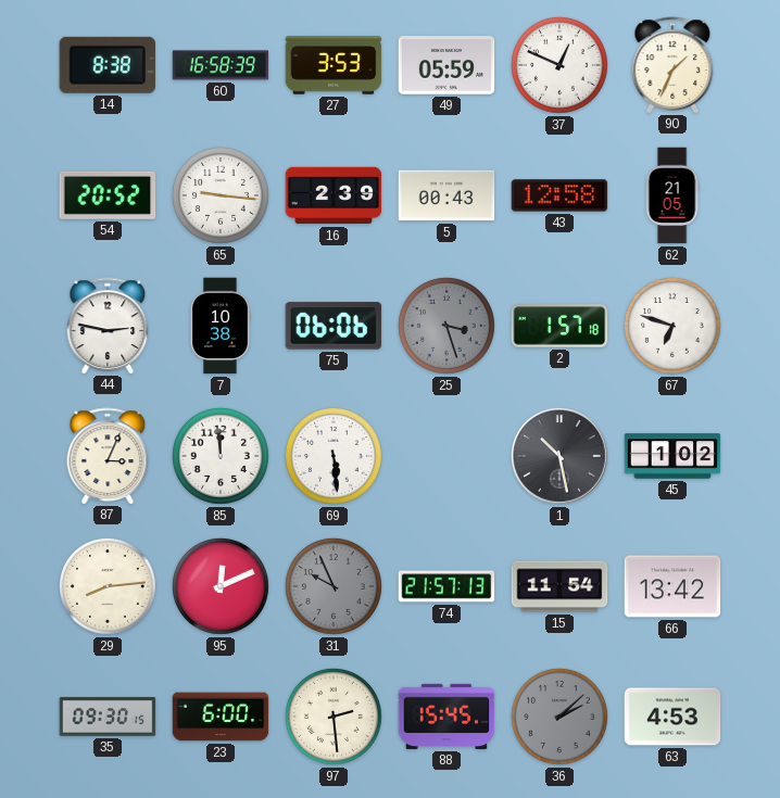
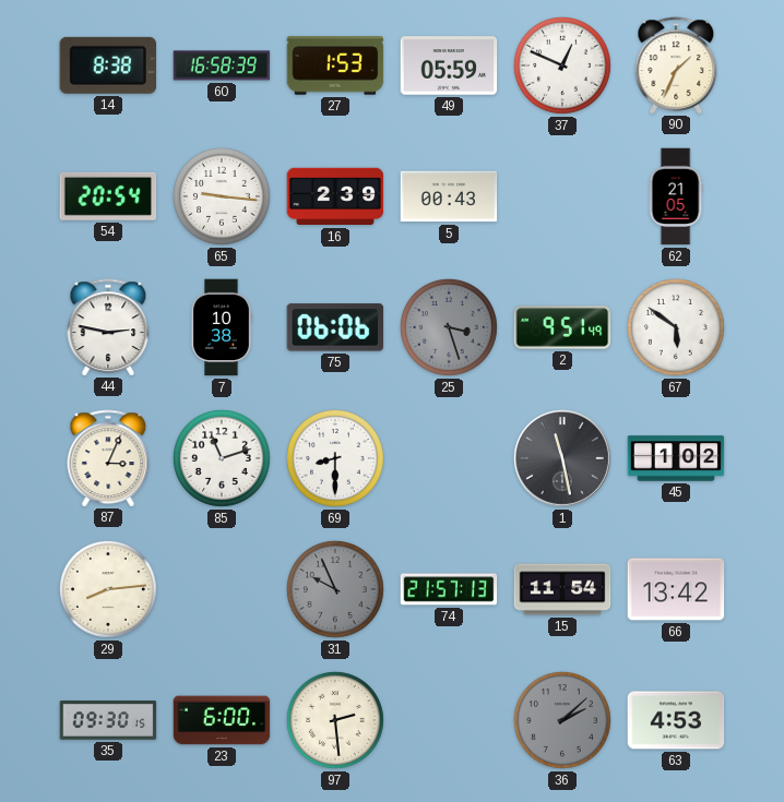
27: 3:53 -> 1:53
54: 20:52 -> 20:54
43: 12:58 -> none
2: 1:57 -> 9:51
67: 6:48 -> 5:51
85: 11:59 -> 11:12
69: 5:29 -> 8:30
1: 10:28 -> 11:28
95: 12:11 -> none
88: 15:45 -> none
